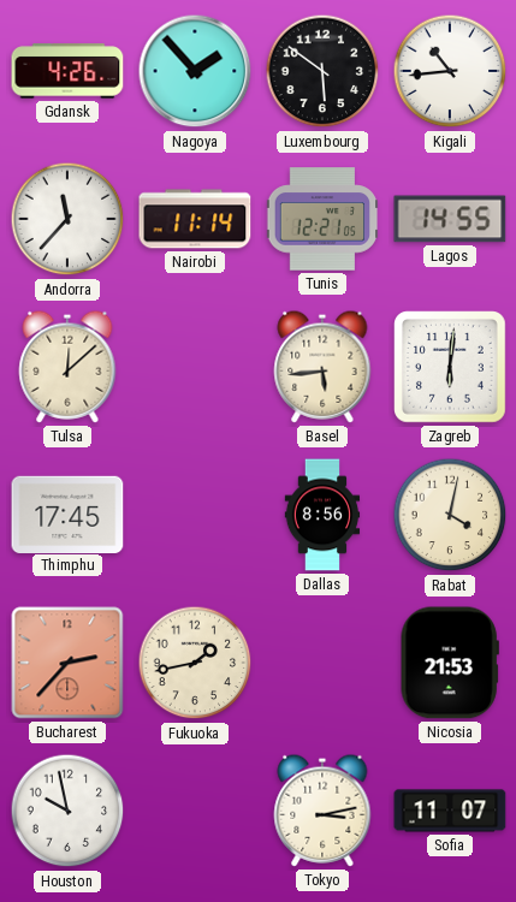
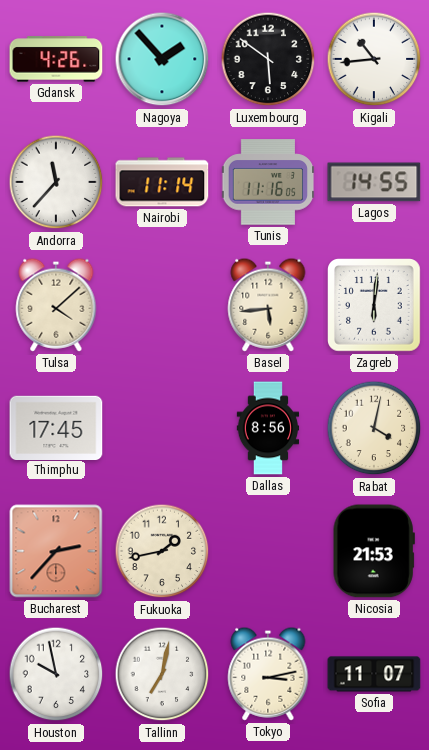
Tunis: 12:21 -> 11:16
Tulsa: 12:08 -> 4:08
Tallinn: none -> 7:02
